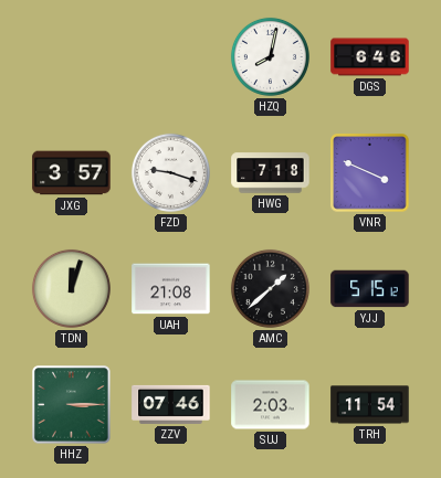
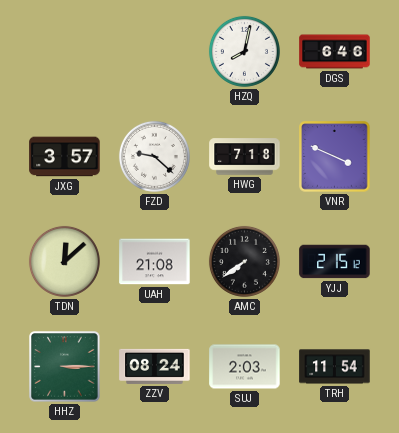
FZD: 9:18 -> 9:22
TDN: 12:03 -> 12:08
AMC: 1:38 -> 7:39
YJJ: 5:15 -> 2:15
ZZV: 07:46 -> 08:24
